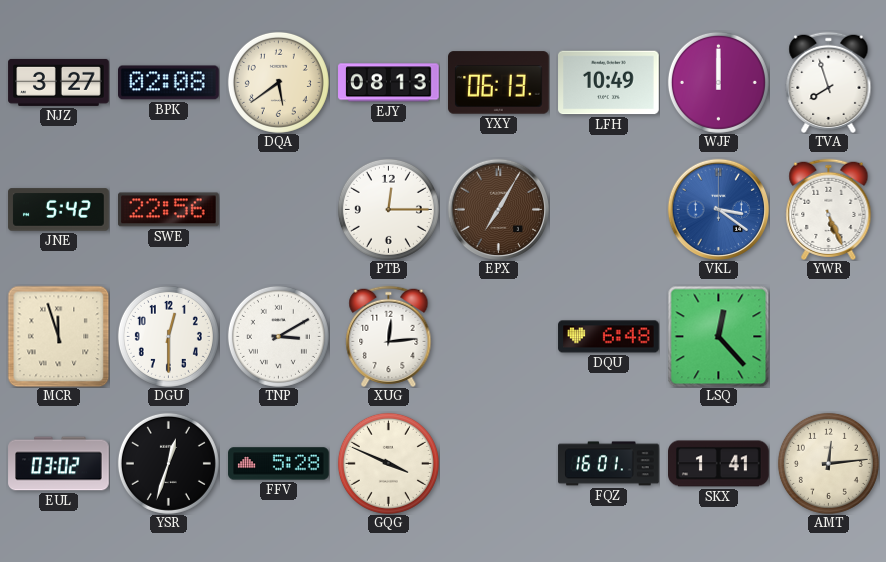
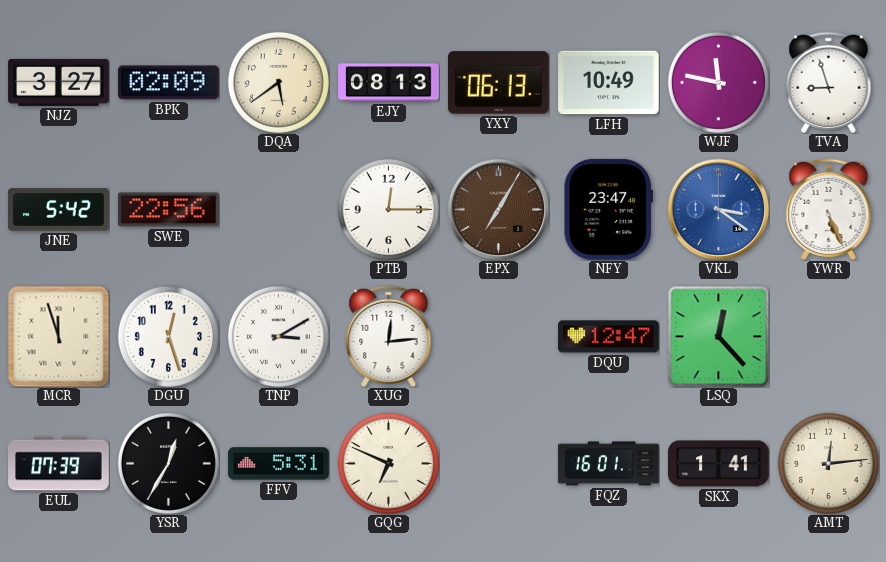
BPK: 02:08 -> 02:09
WJF: 12:00 -> 11:47
TVA: 7:57 -> 8:57
NFY: none -> 23:47
DGU: 12:30 -> 12:27
DQU: 6:48 -> 12:47
EUL: 03:02 -> 07:39
YSR: 12:33 -> 12:35
FFV: 5:28 -> 5:31
GQG: 3:49 -> 6:49
